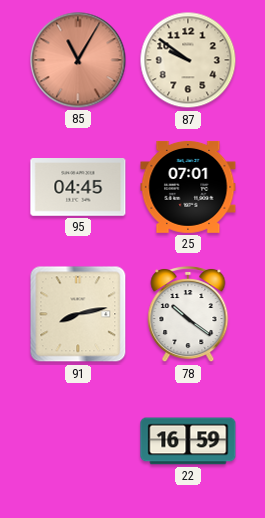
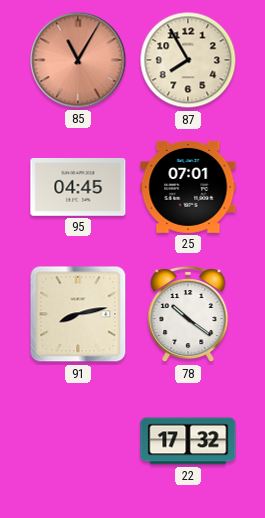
87: 9:51 -> 7:55
22: 16:59 -> 17:32
